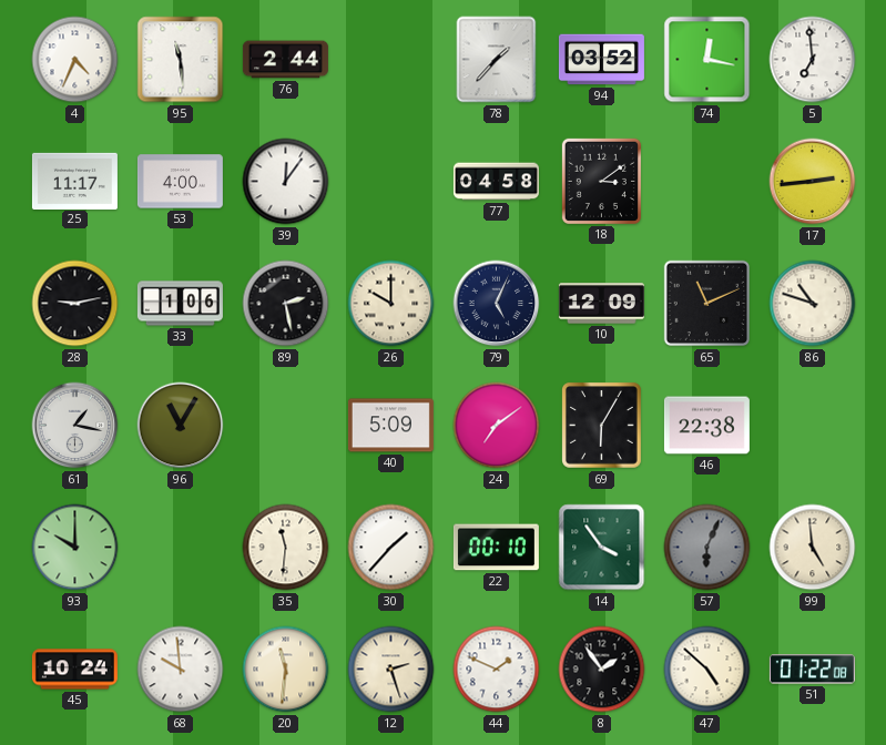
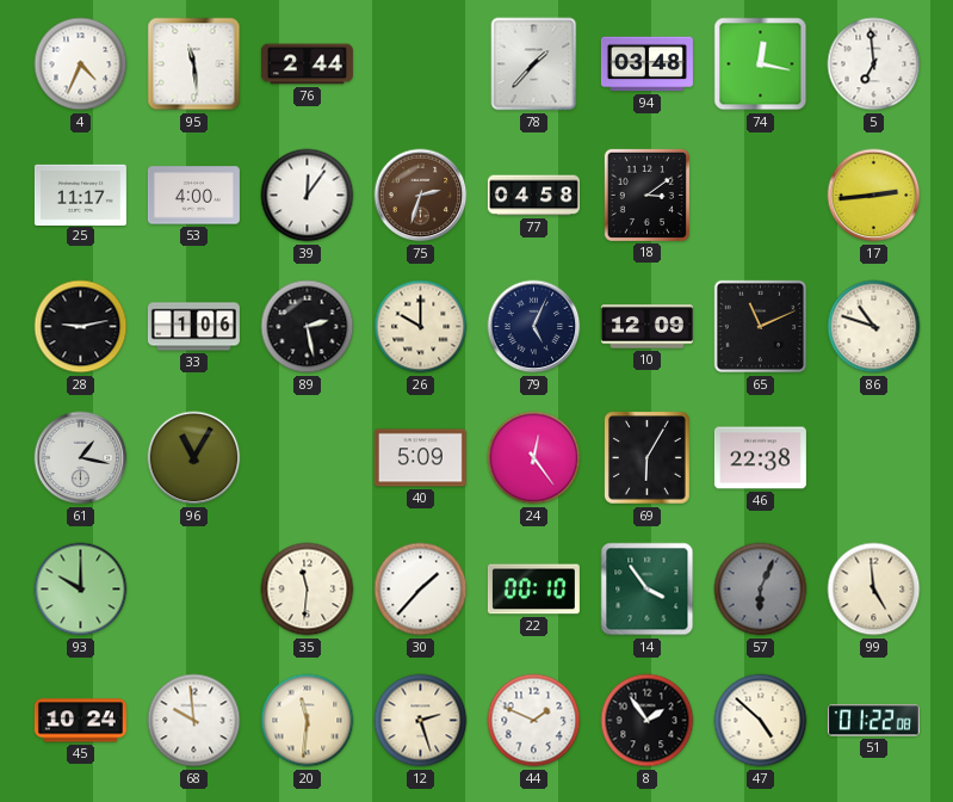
94: 03:52 -> 03:48
75: none -> 2:33
24: 7:09 -> 12:24
